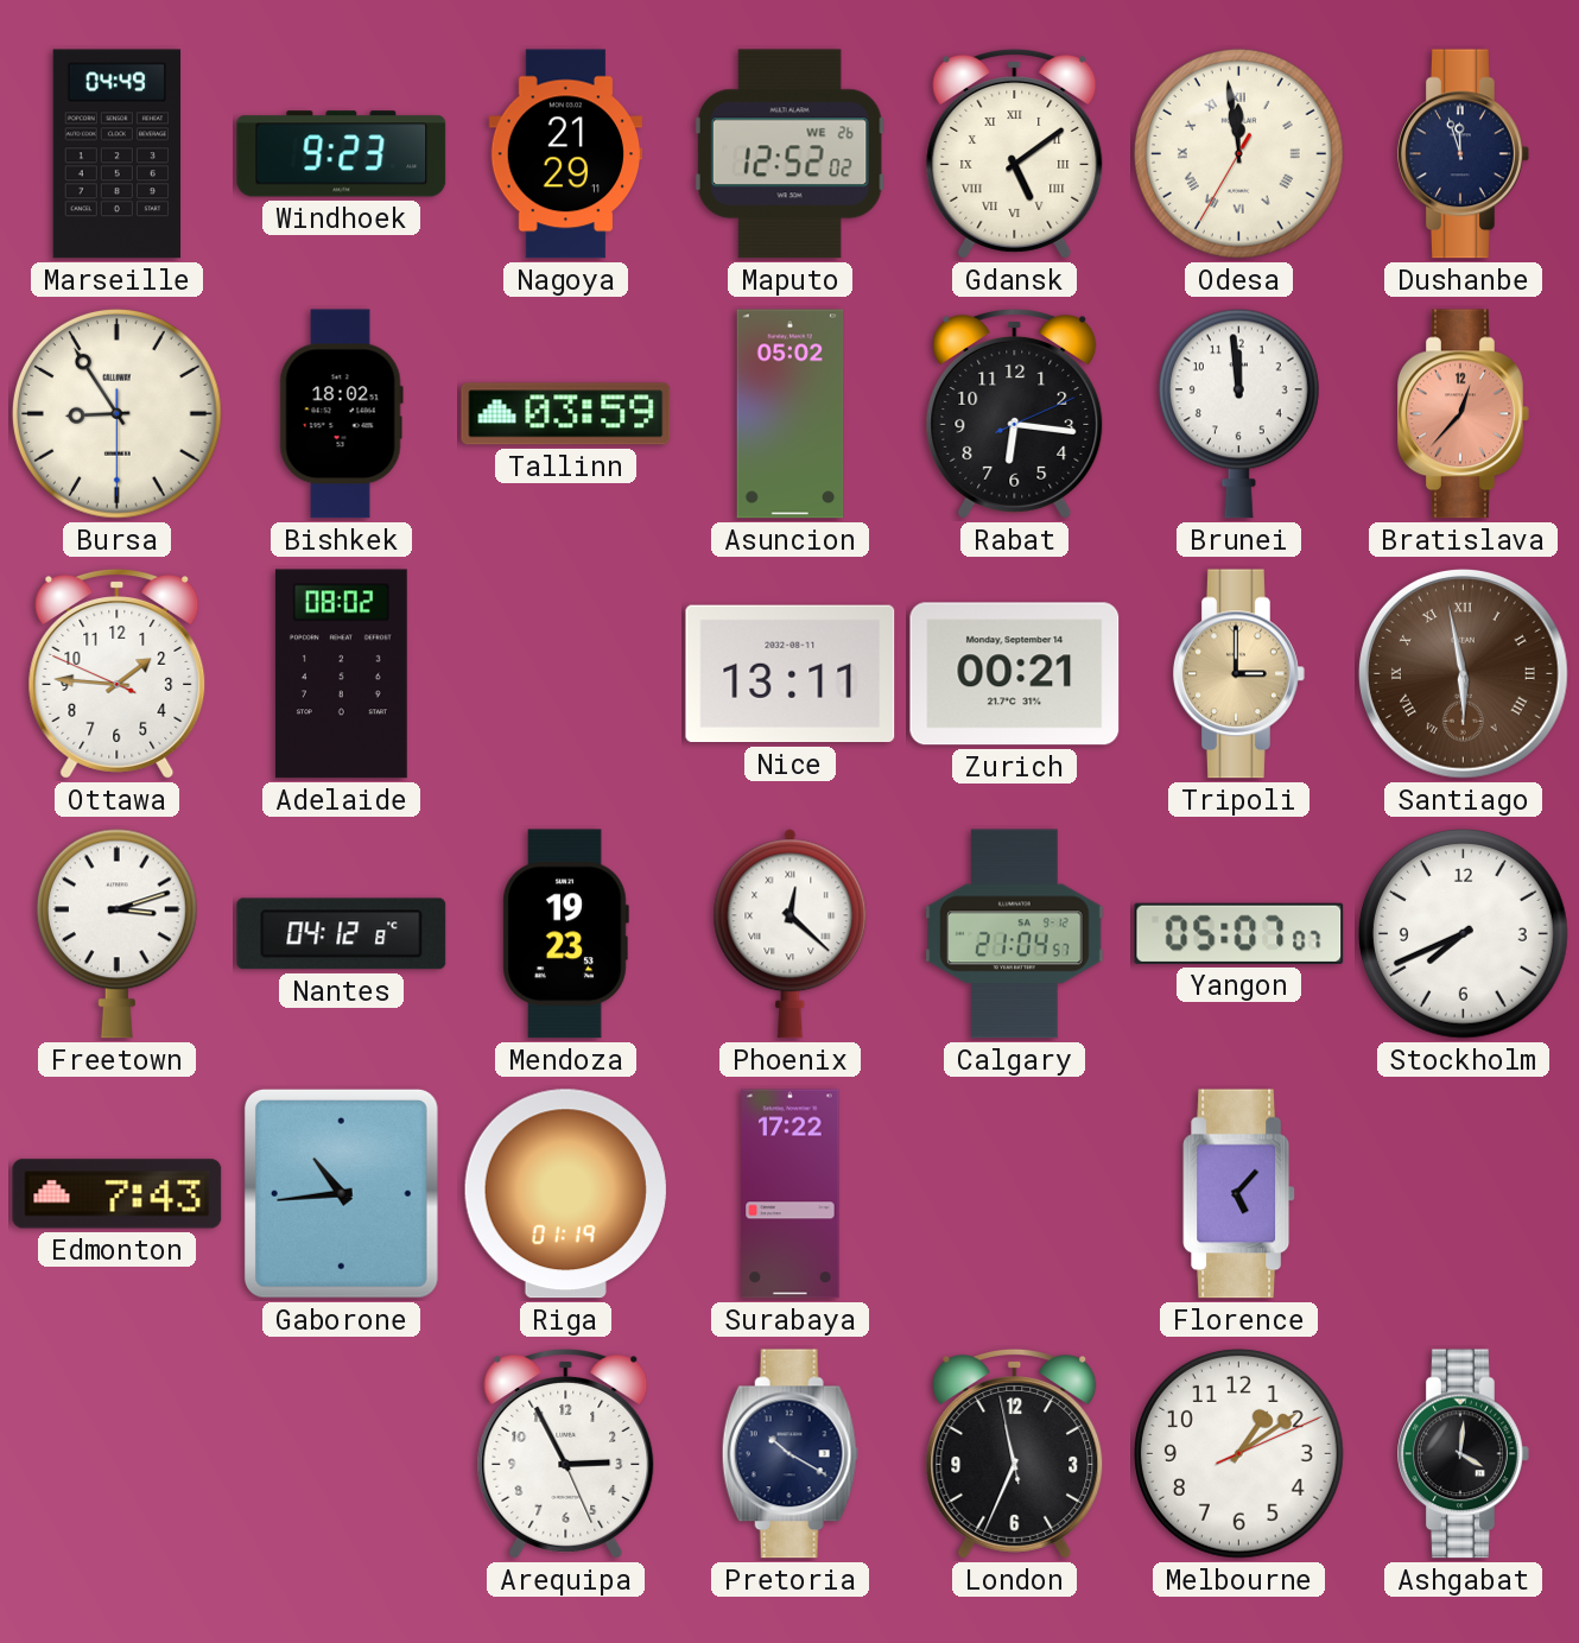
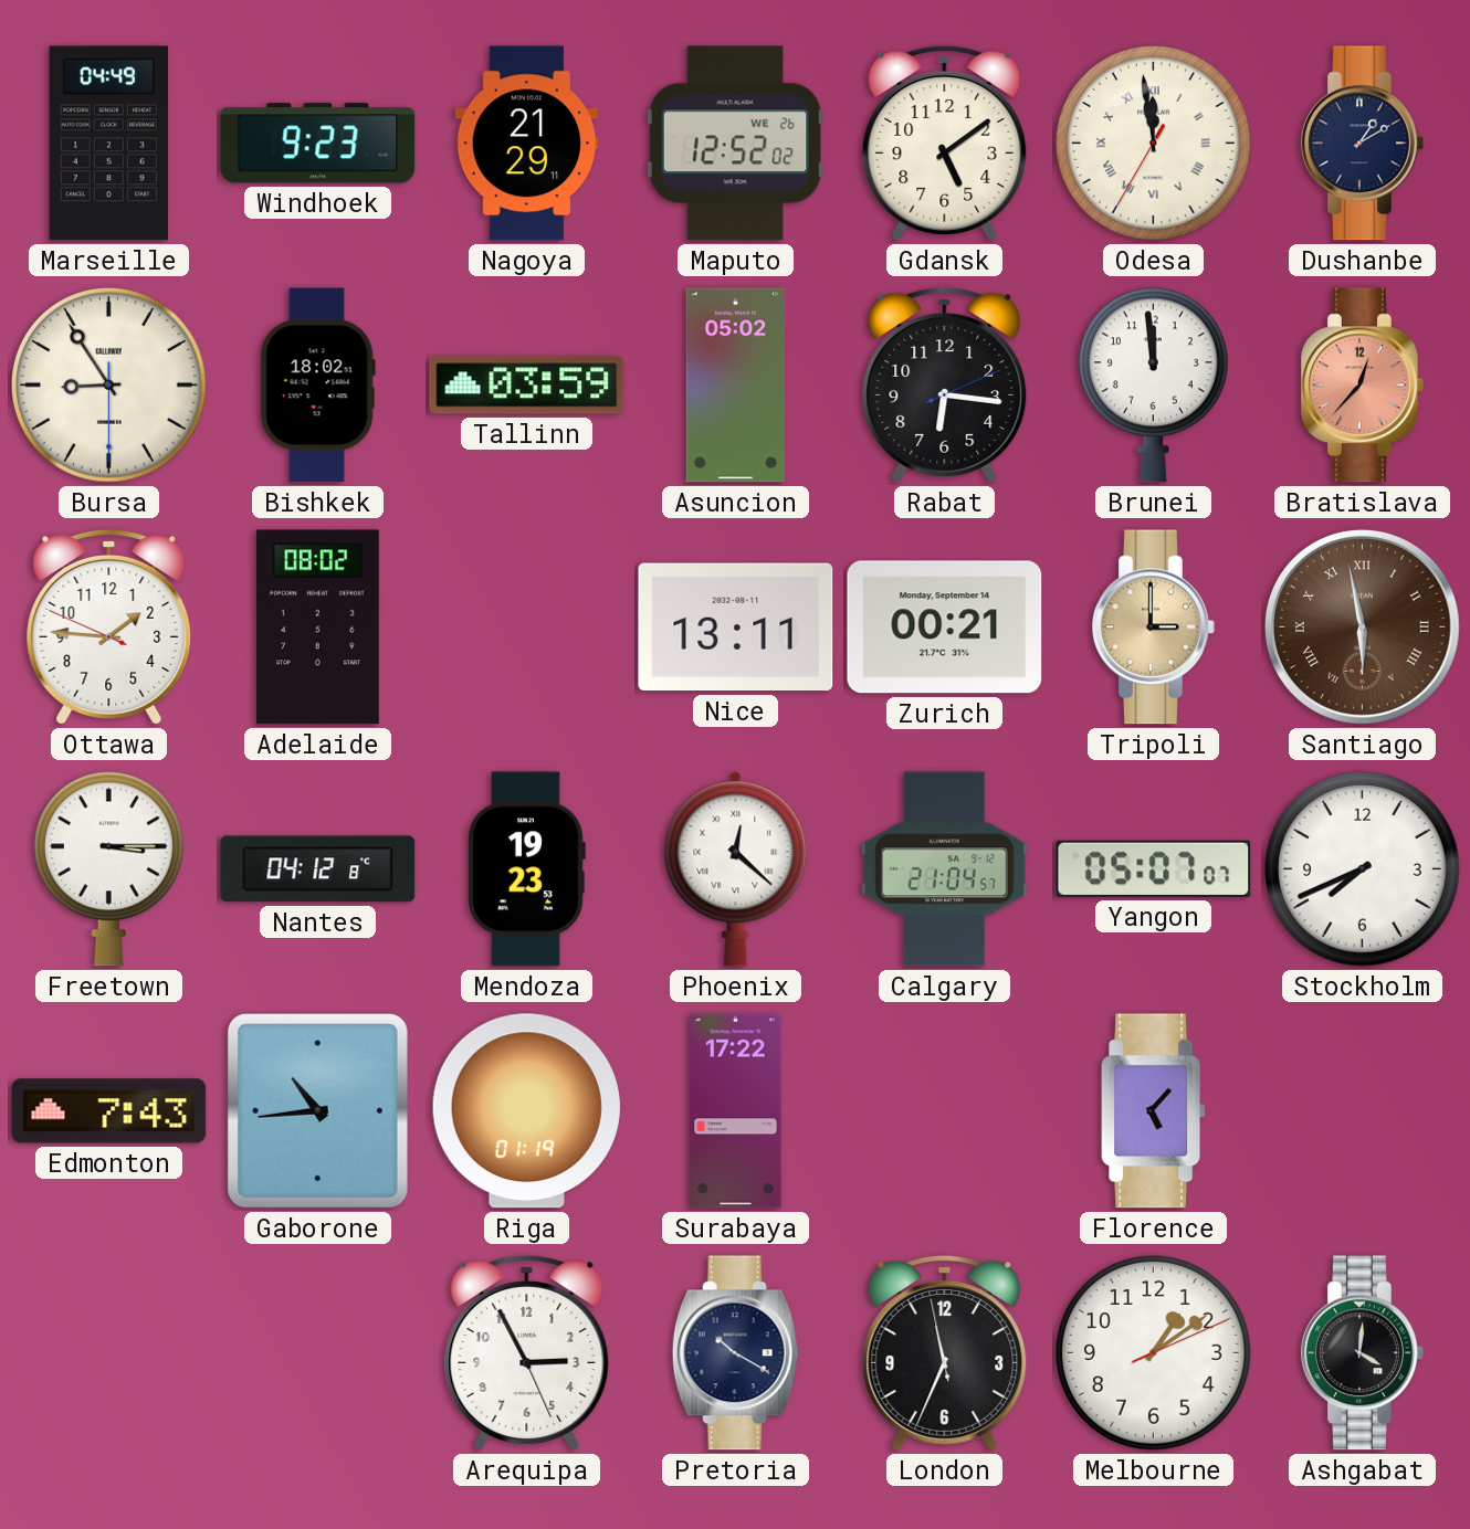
Gdansk numerals: Roman -> Arabic
Dushanbe: 11:57 -> 1:10
Freetown: 3:12 -> 3:15
